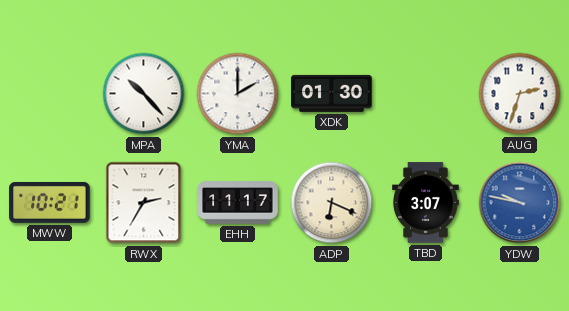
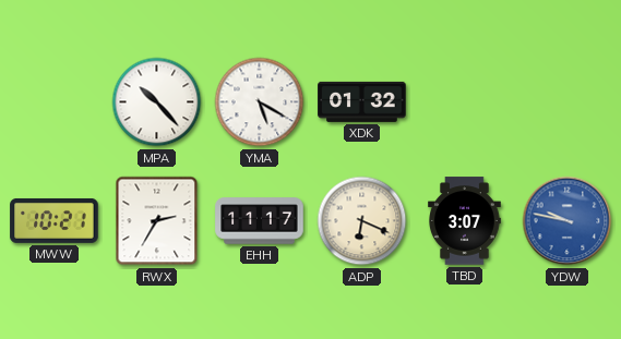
YMA: 2:00 -> 5:20
XDK: 01:30 -> 01:32
AUG: 2:33 -> none
